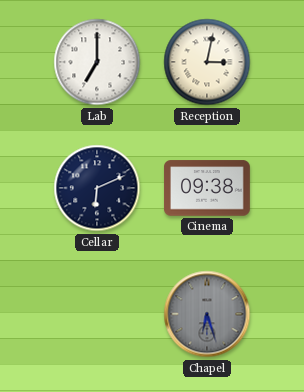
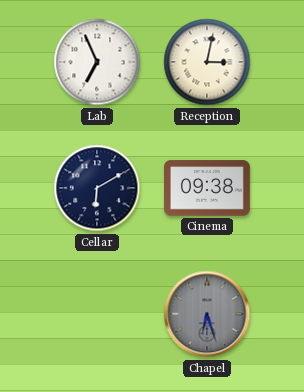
Lab: 7:00 -> 6:56
Cellar: 6:11 -> 6:10
